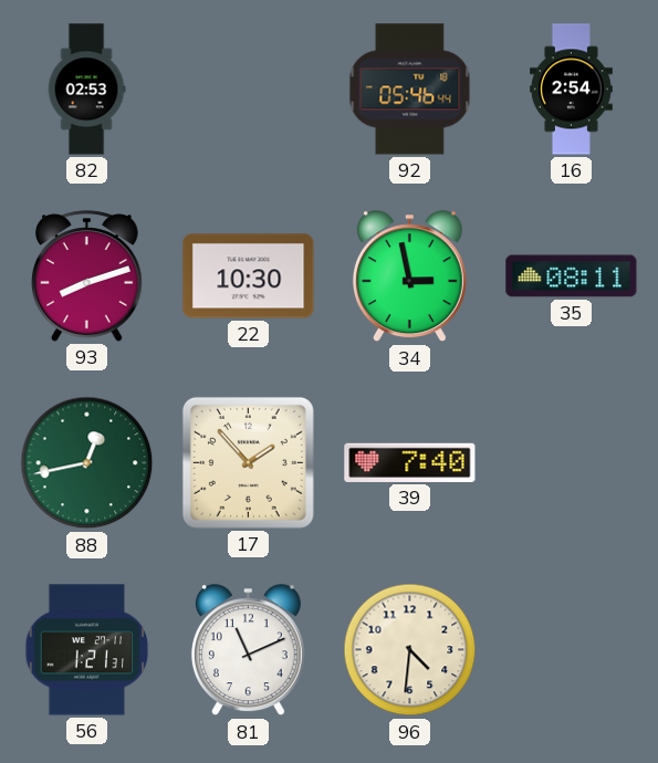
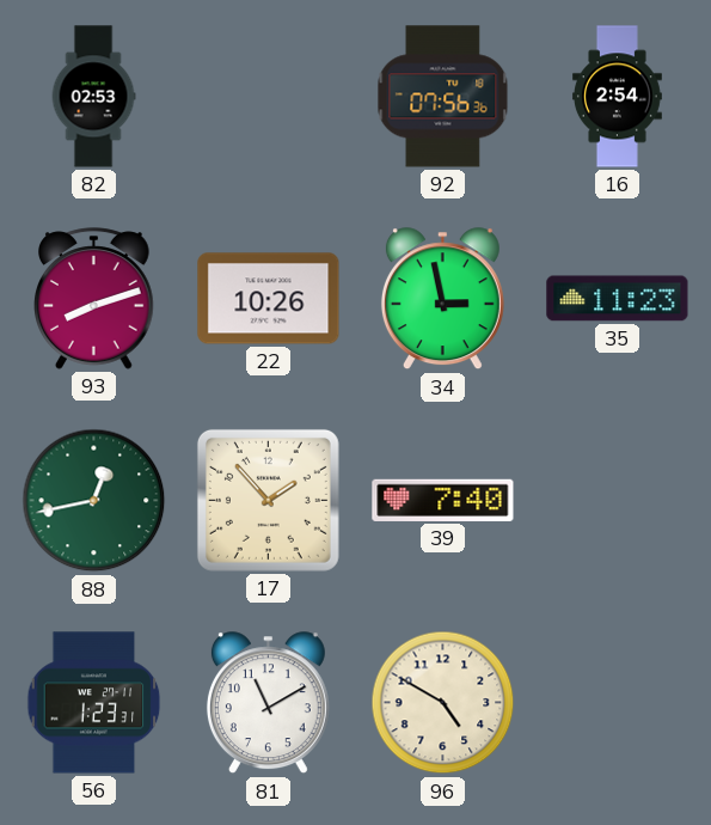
92: 05:46 -> 07:56
22: 10:30 -> 10:26
35: 08:11 -> 11:23
56: 1:21 -> 1:23
81: 11:11 -> 11:10
96: 4:31 -> 4:50
